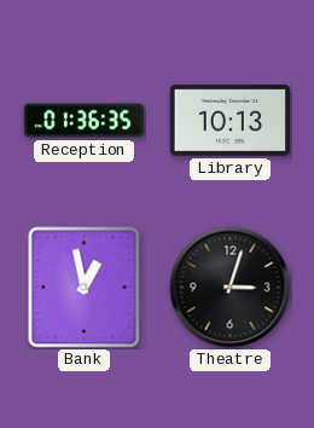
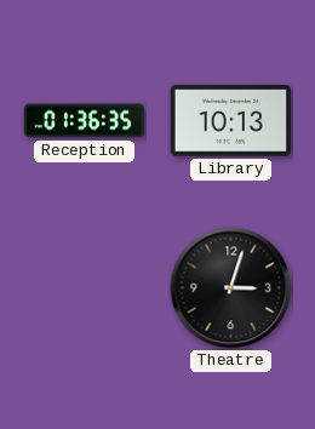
Bank: 12:58 -> none
